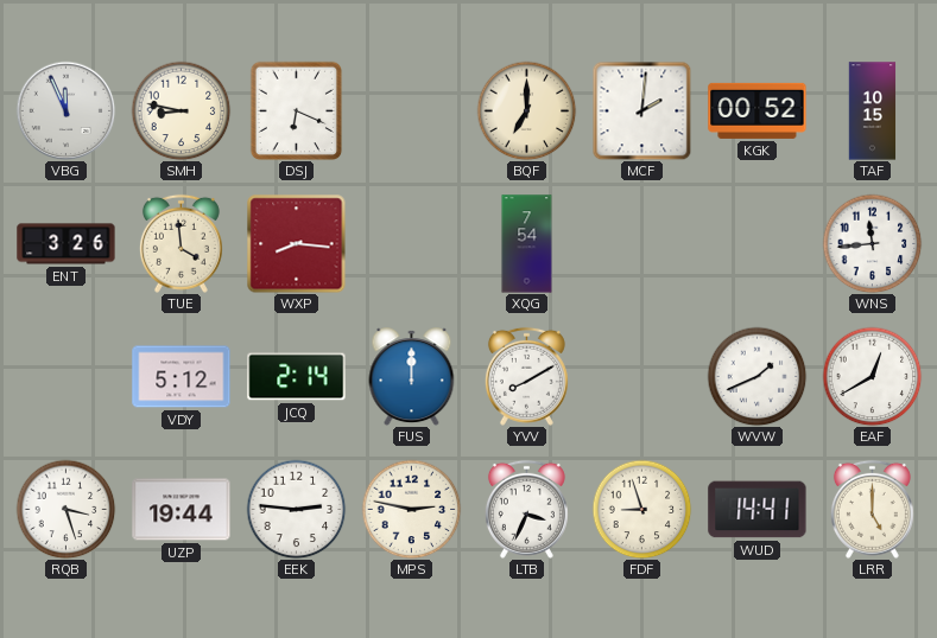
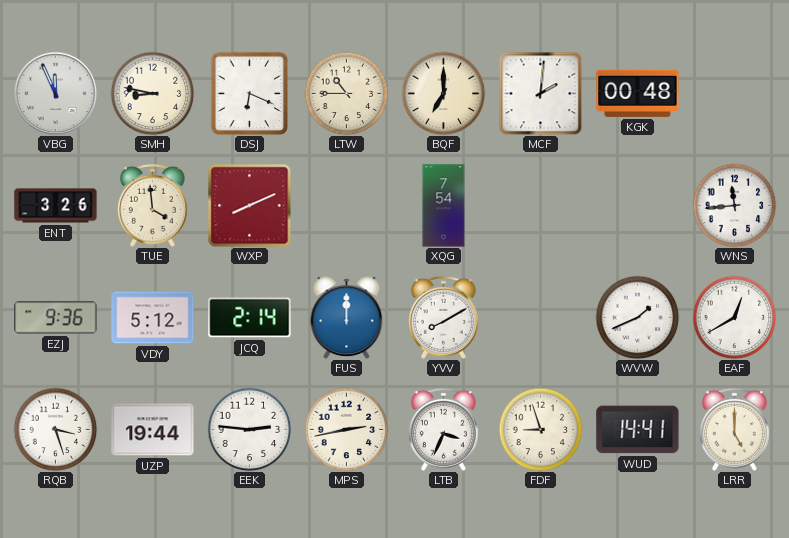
LTW: none -> 10:45
KGK: 00:52 -> 00:48
TAF: 10:15 -> none
WXP: 8:16 -> 8:11
EZJ: none -> 9:36
MPS: 2:47 -> 2:43
